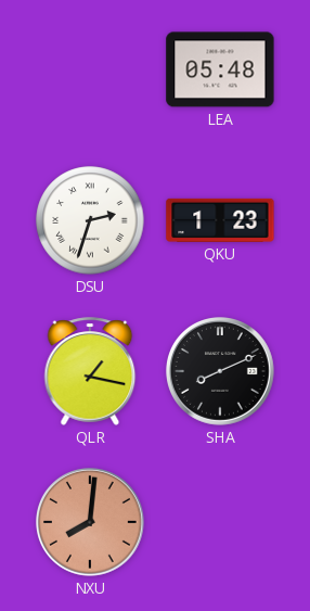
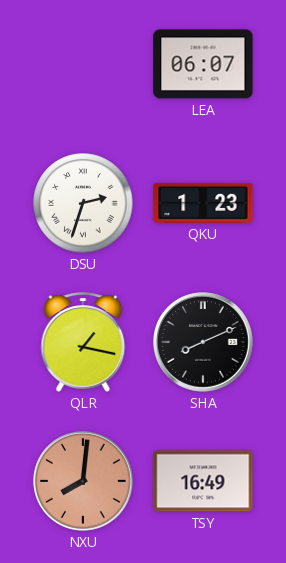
LEA: 05:48 -> 06:07
TSY: none -> 16:49
